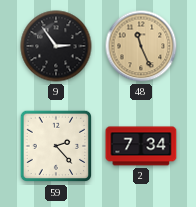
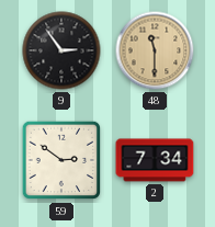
48: 11:26 -> 11:30
59: 2:23 -> 2:51
